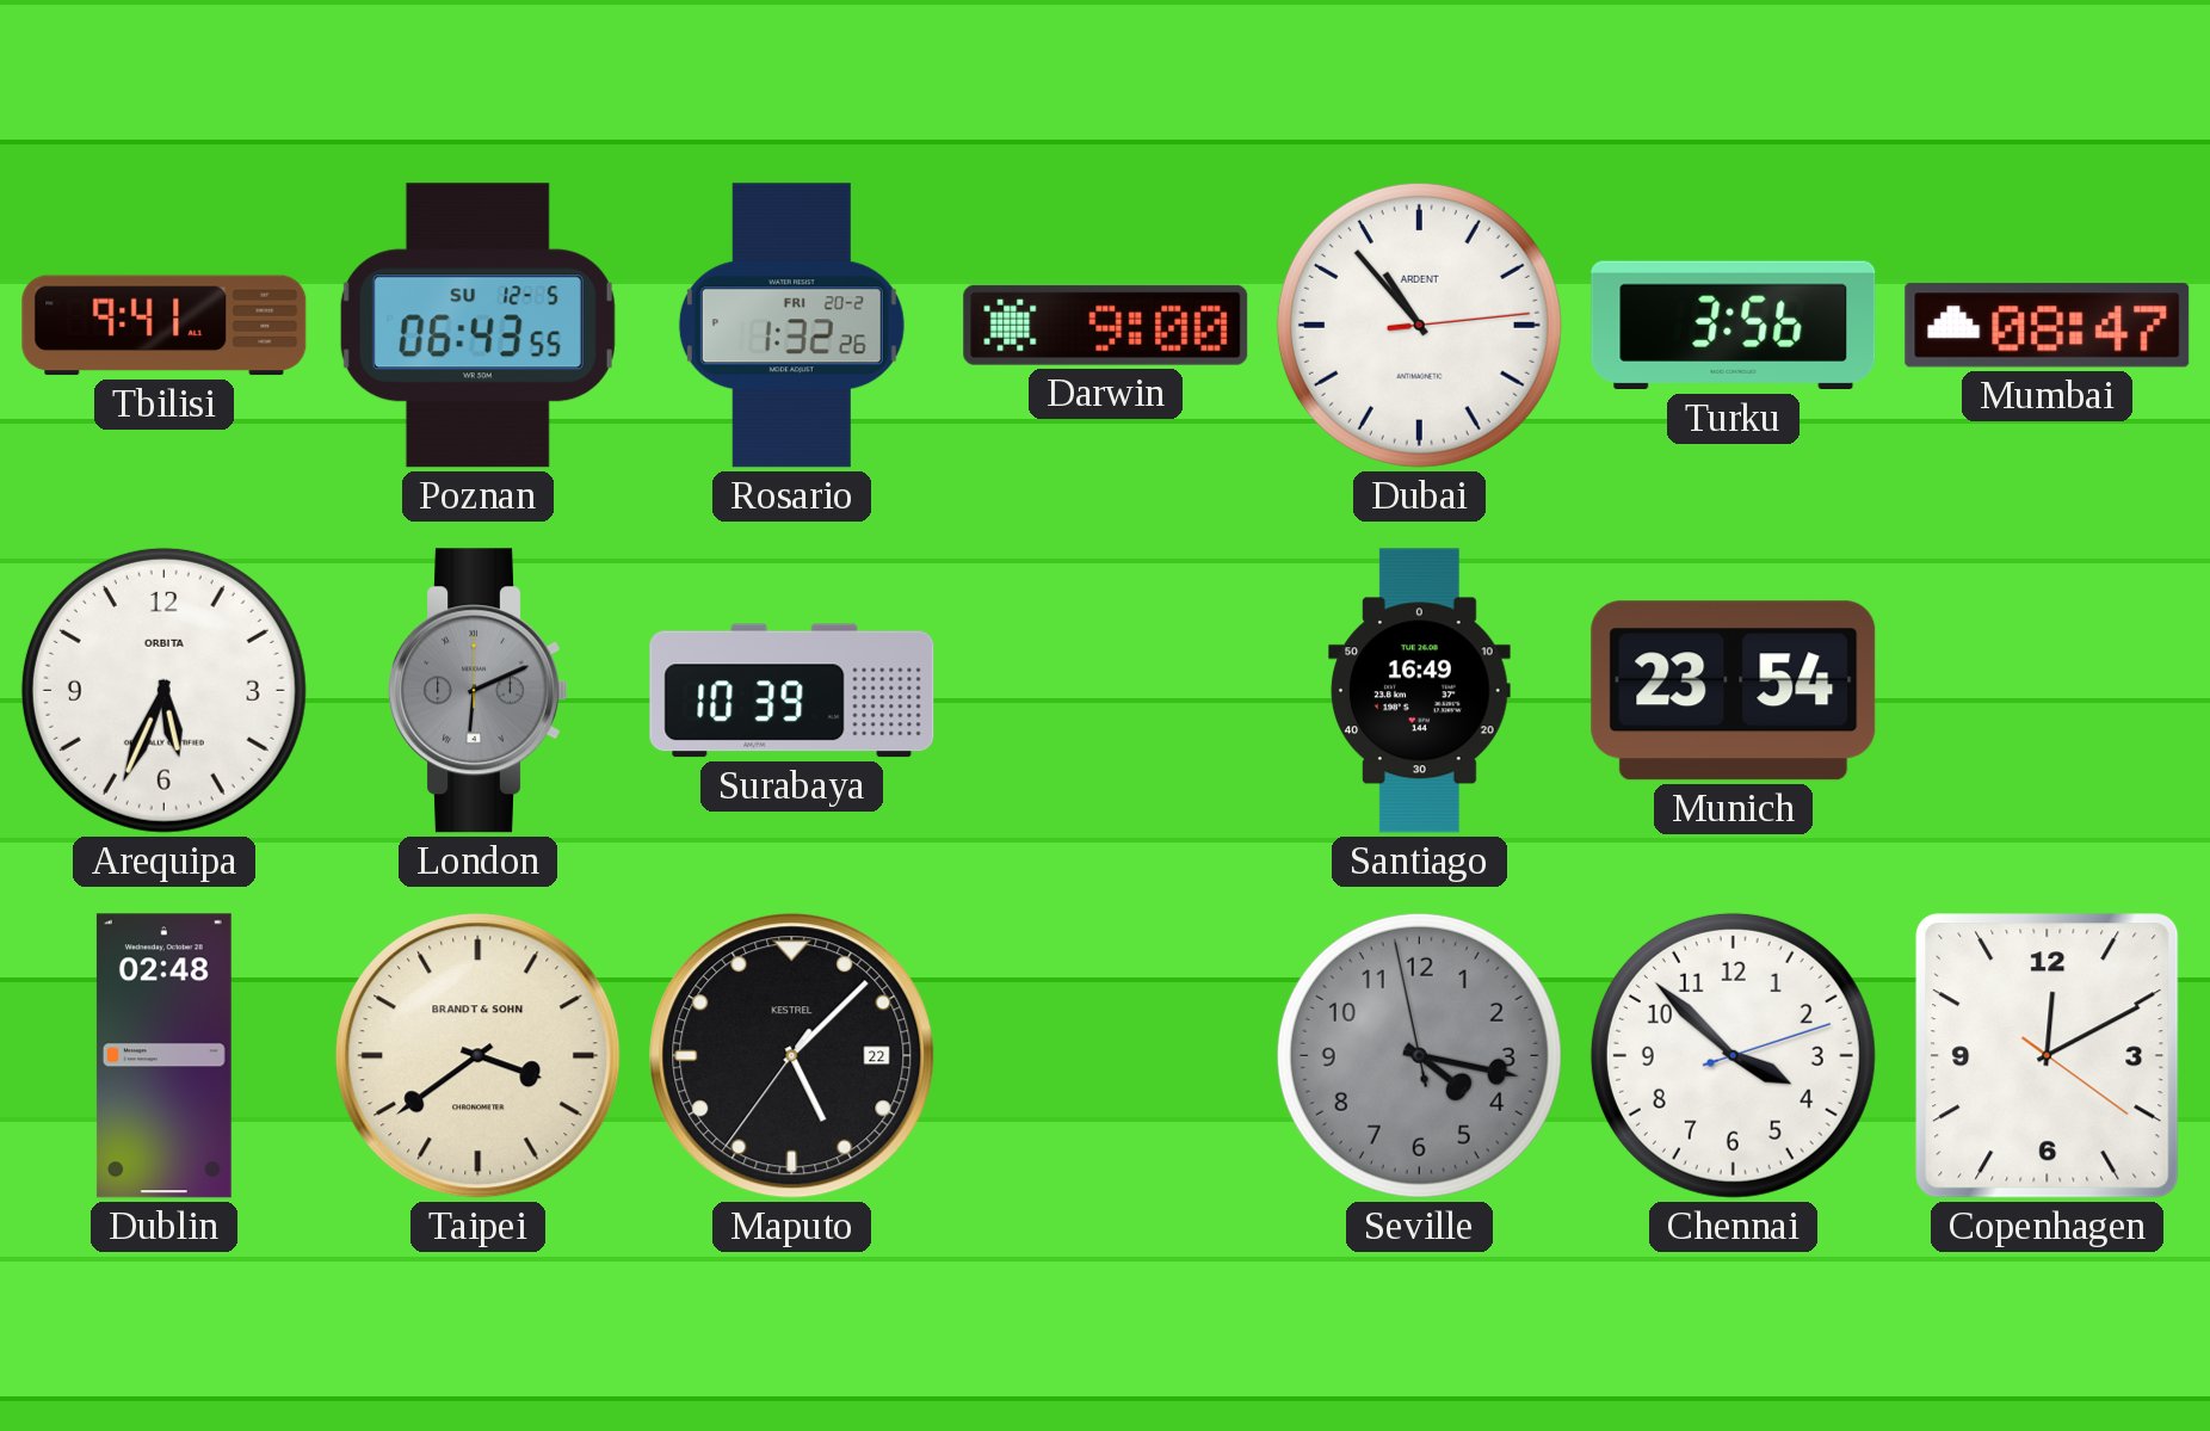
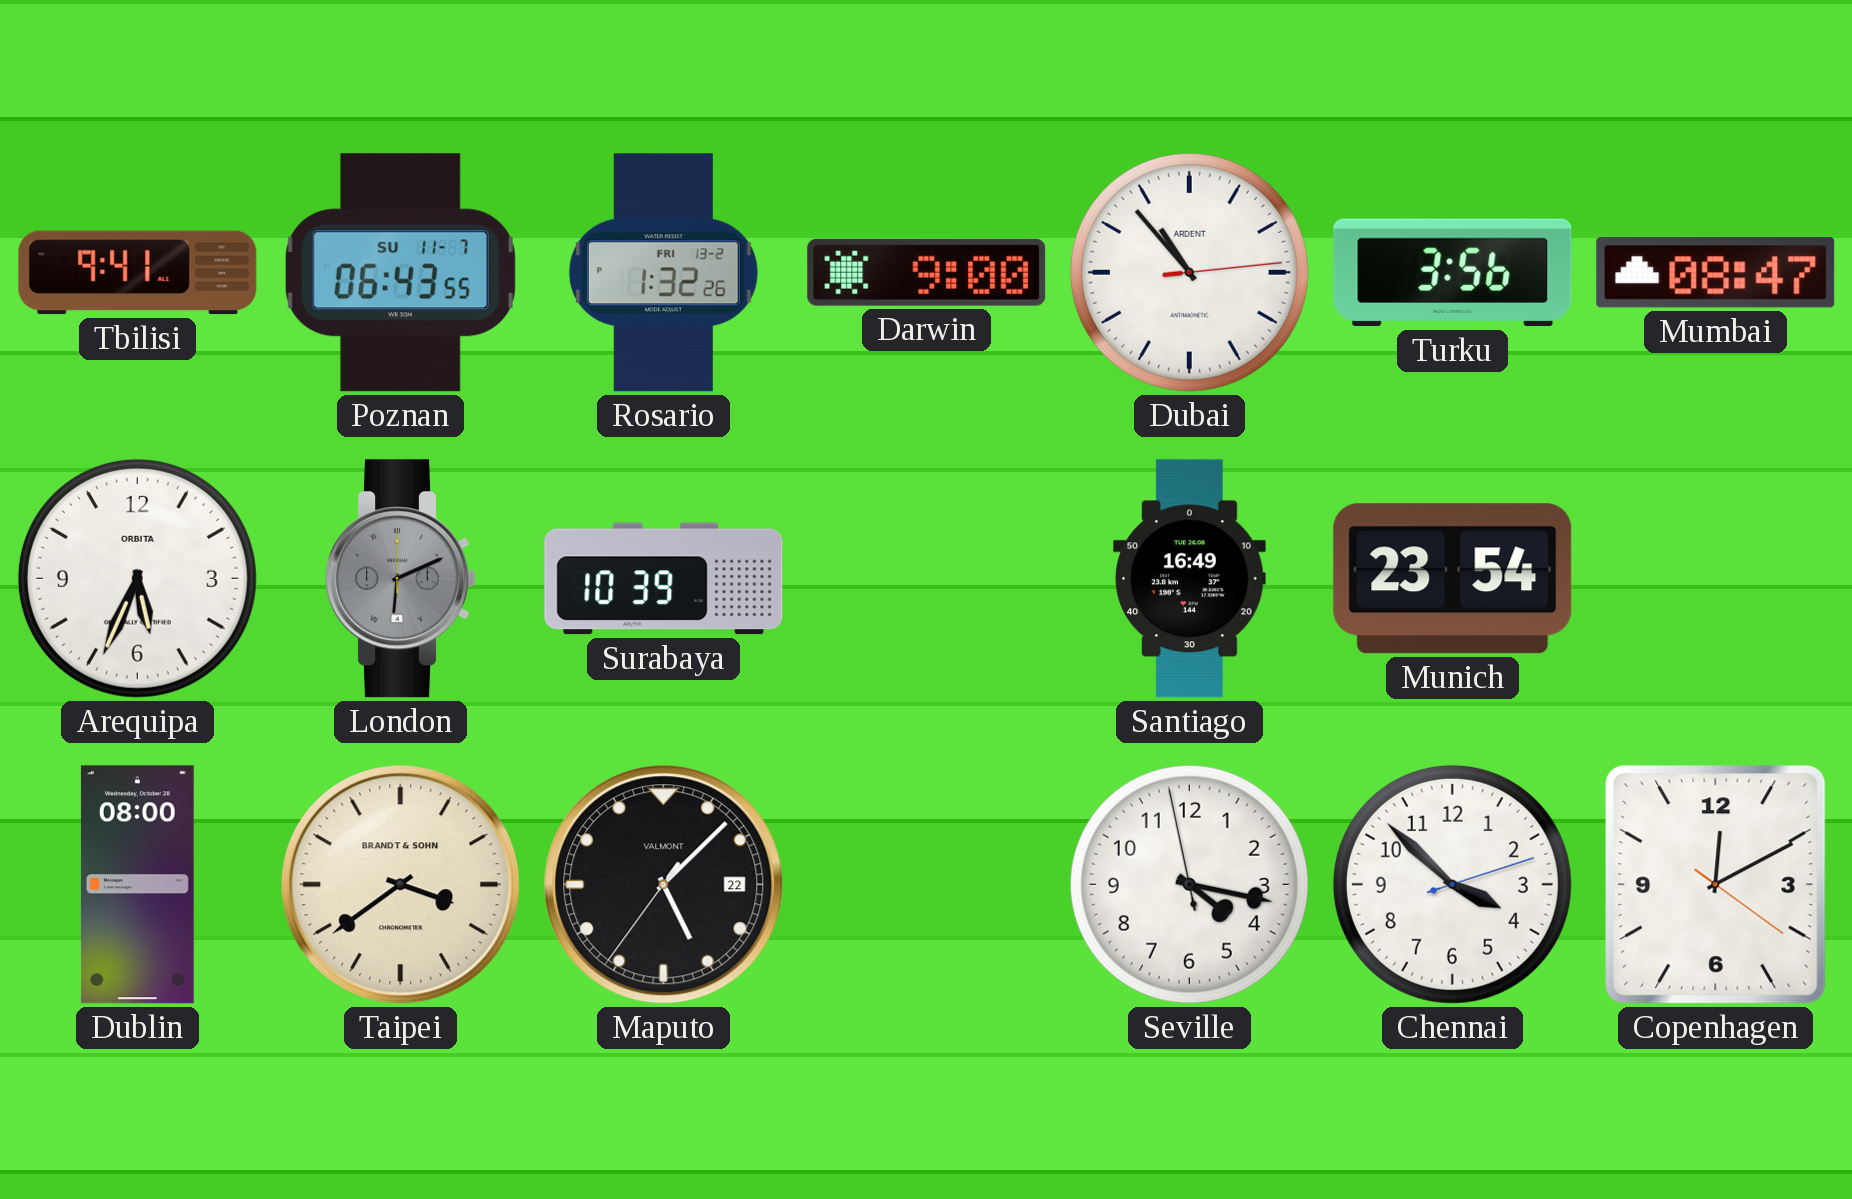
Poznan date: SU 12-5 -> SU 11-7
Rosario date: FRI 20-2 -> FRI 13-2
Dublin: 02:48 -> 08:00
Maputo brand: KESTREL -> VALMONT
Seville dial: grey -> white
